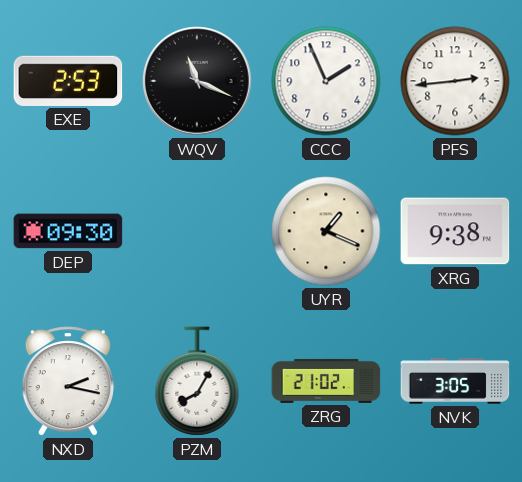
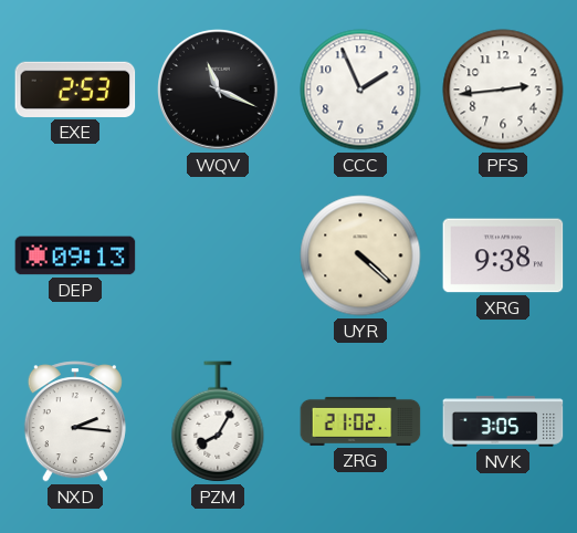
DEP: 09:30 -> 09:13
UYR: 1:19 -> 4:22
NXD: 2:17 -> 2:16
